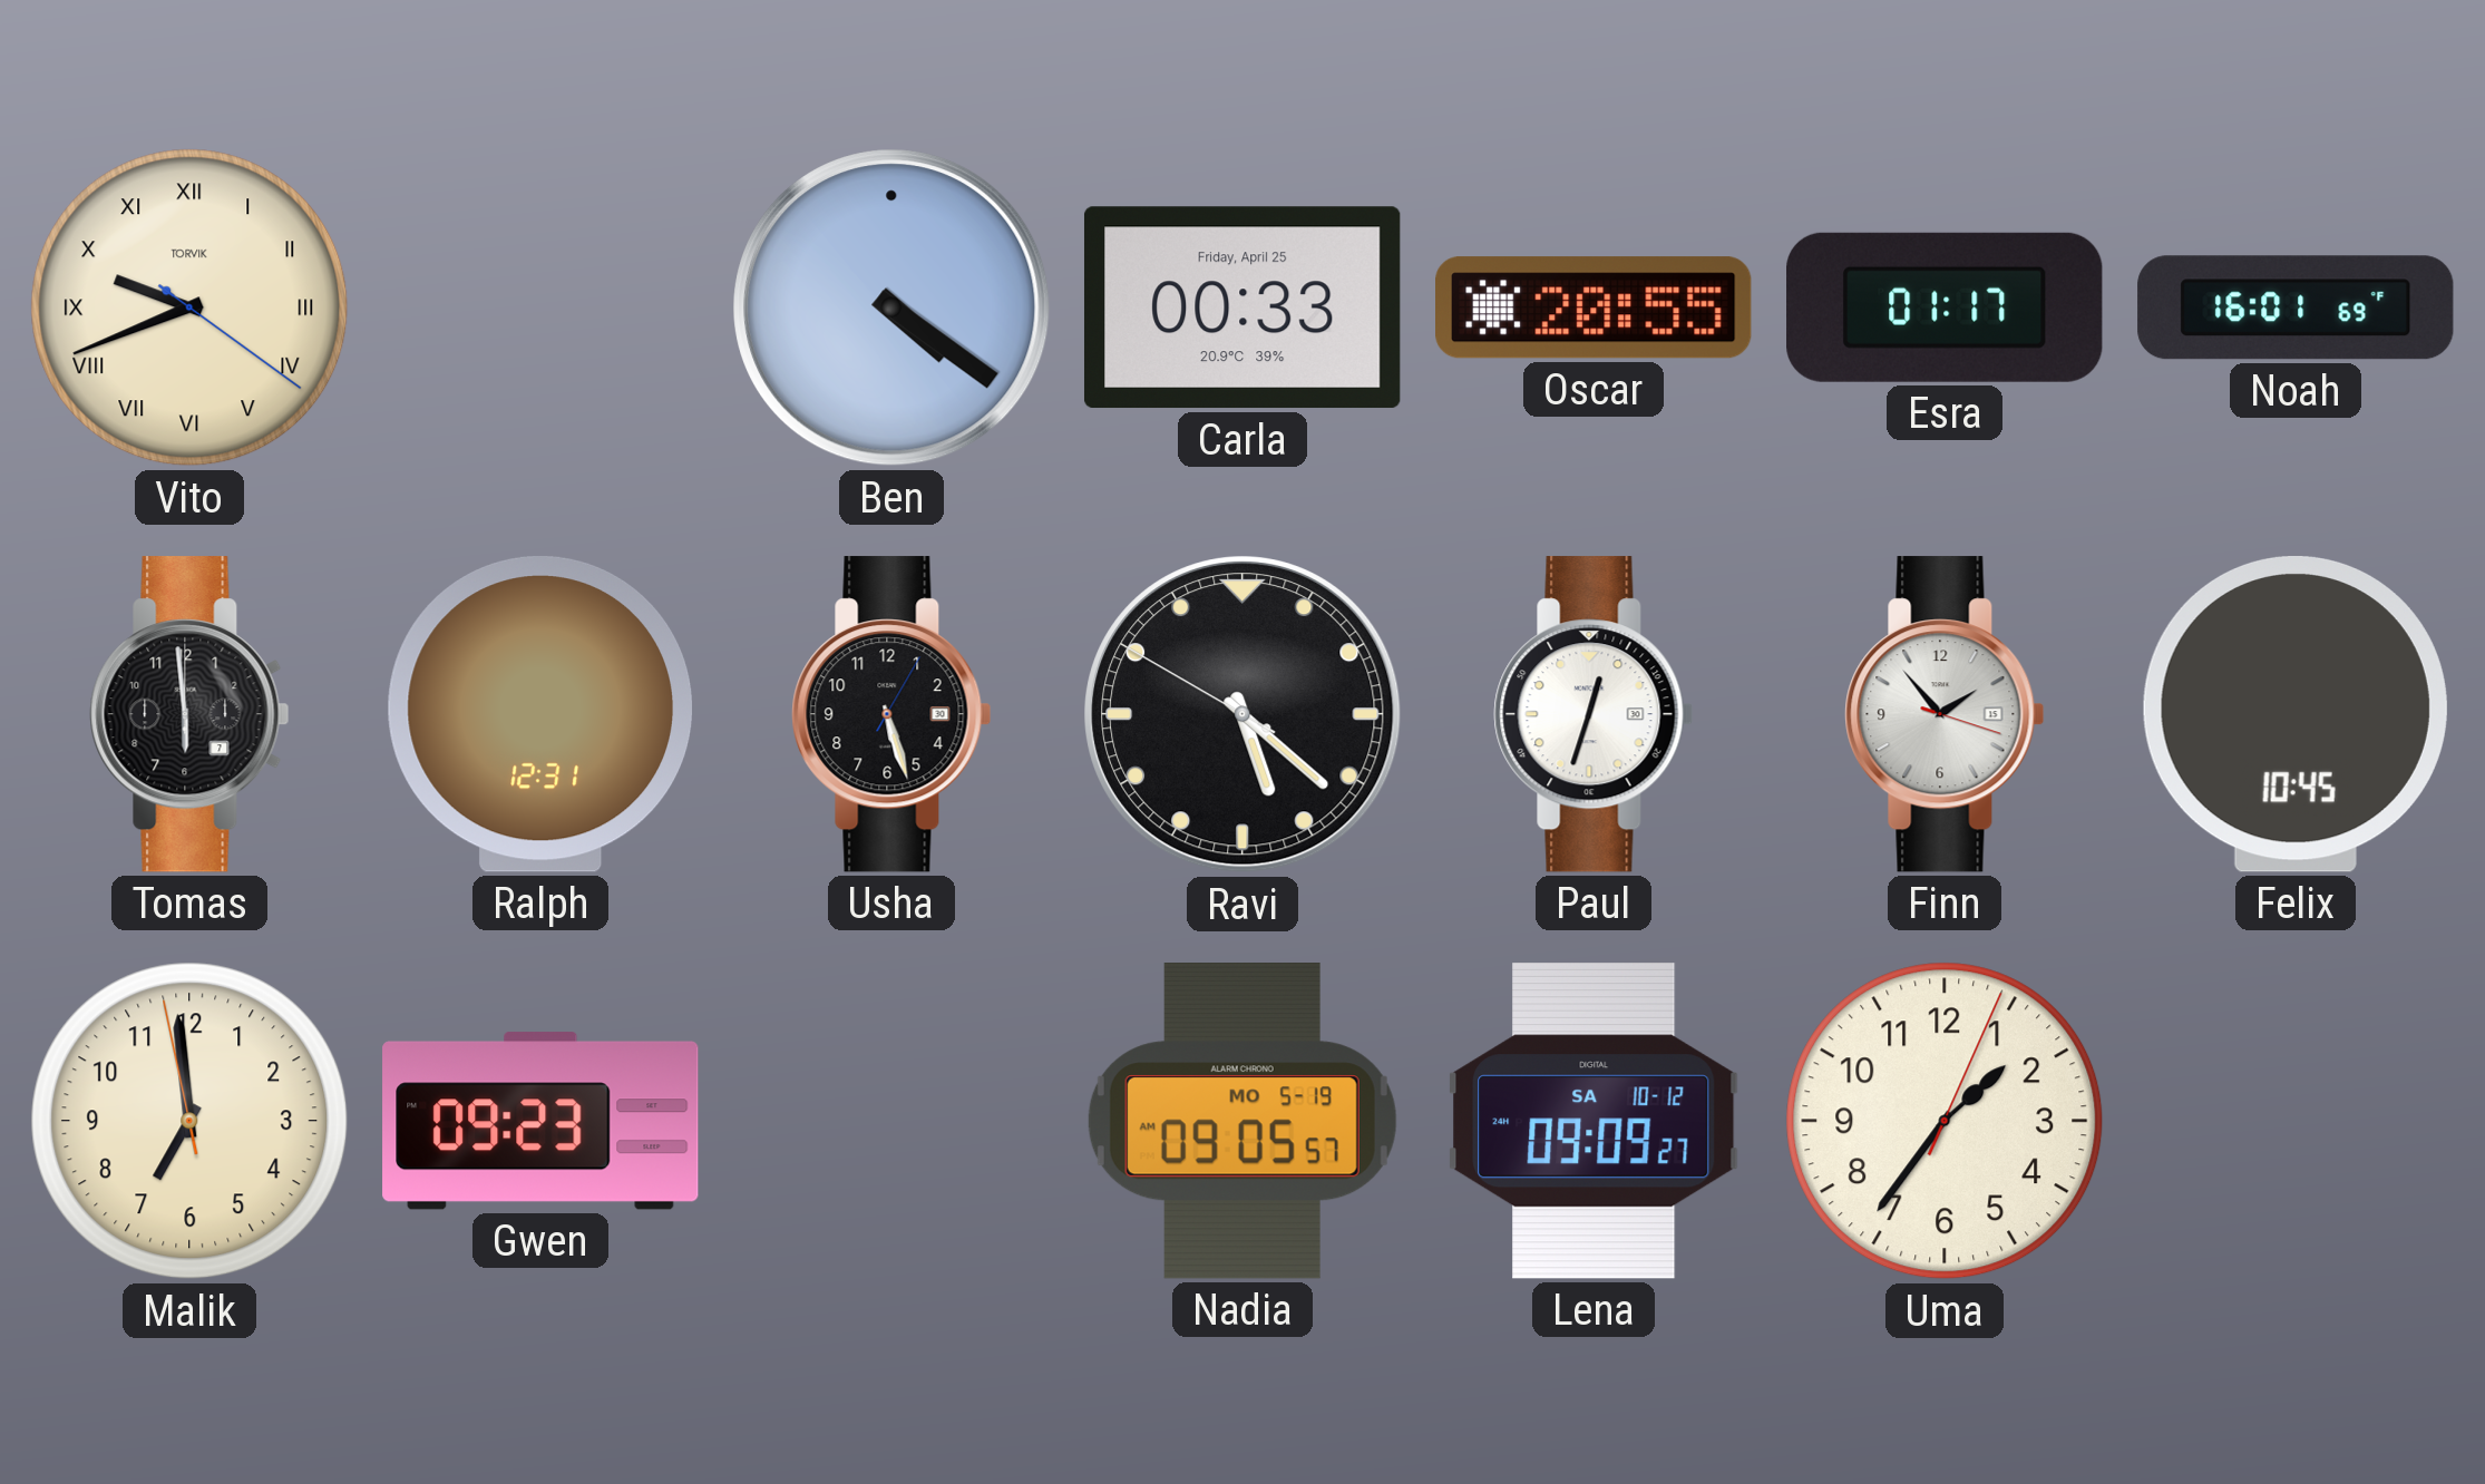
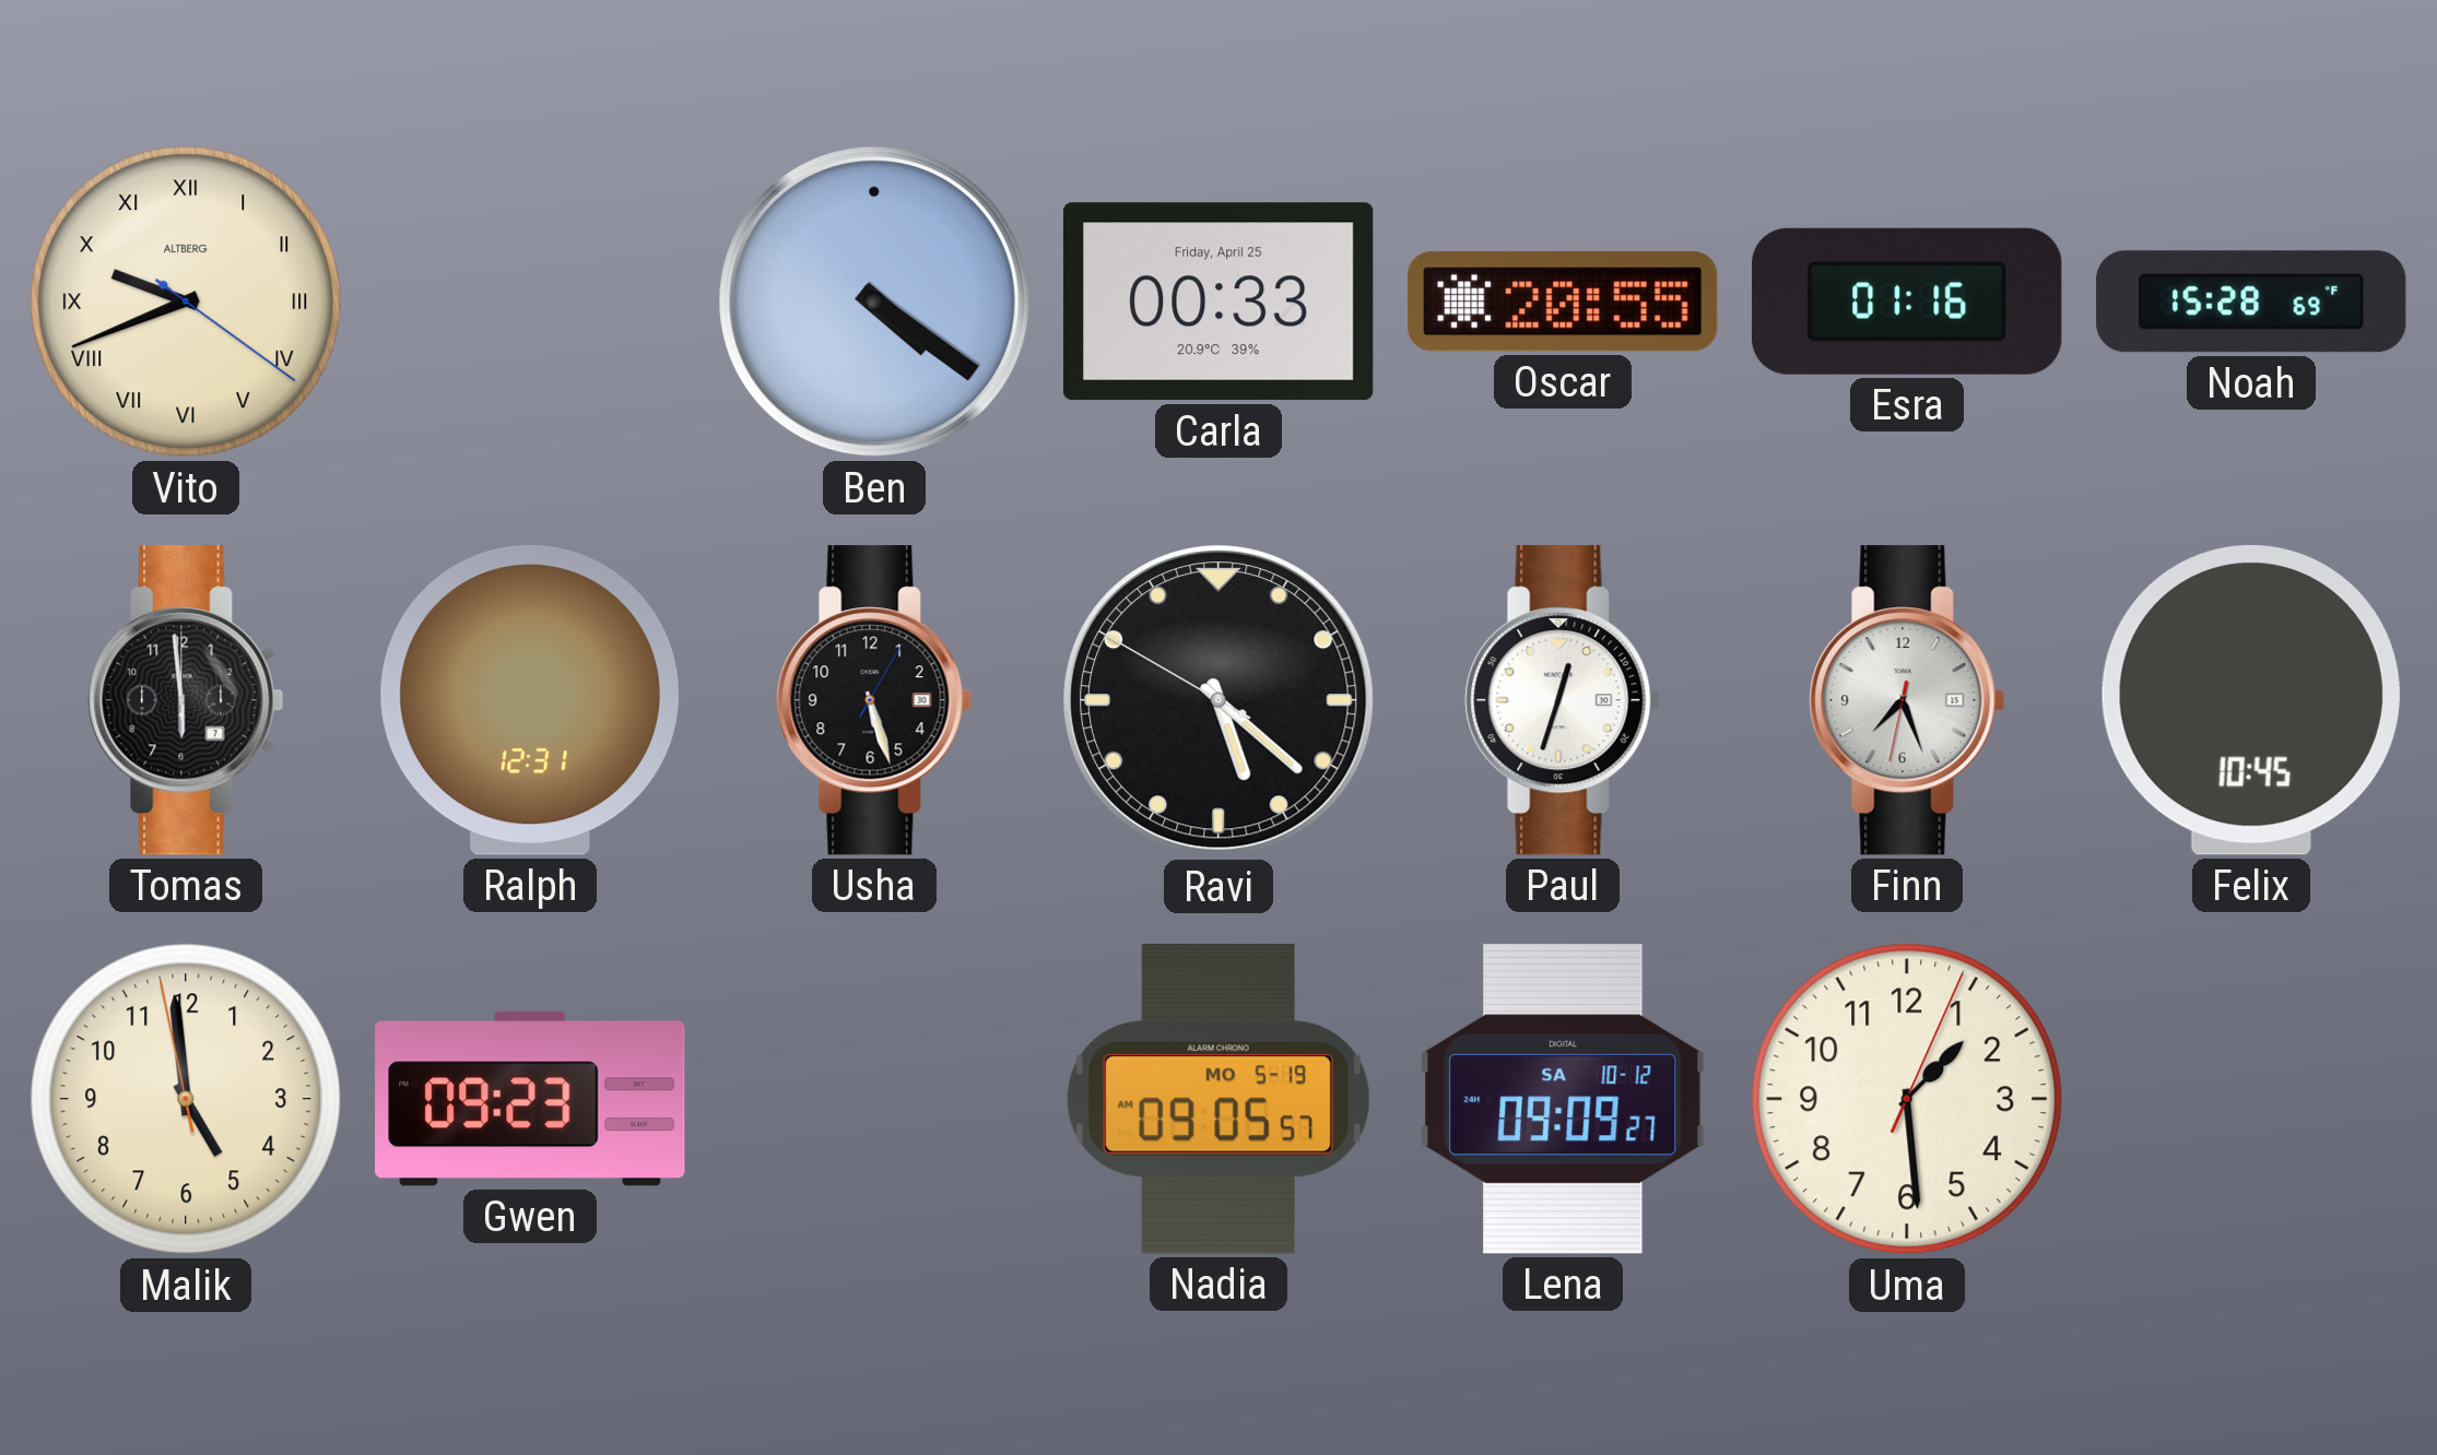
Vito brand: TORVIK -> ALTBERG
Esra: 01:17 -> 01:16
Noah: 16:01 -> 15:28
Finn: 1:53 -> 7:26
Malik: 6:58 -> 4:58
Uma: 1:36 -> 1:29
